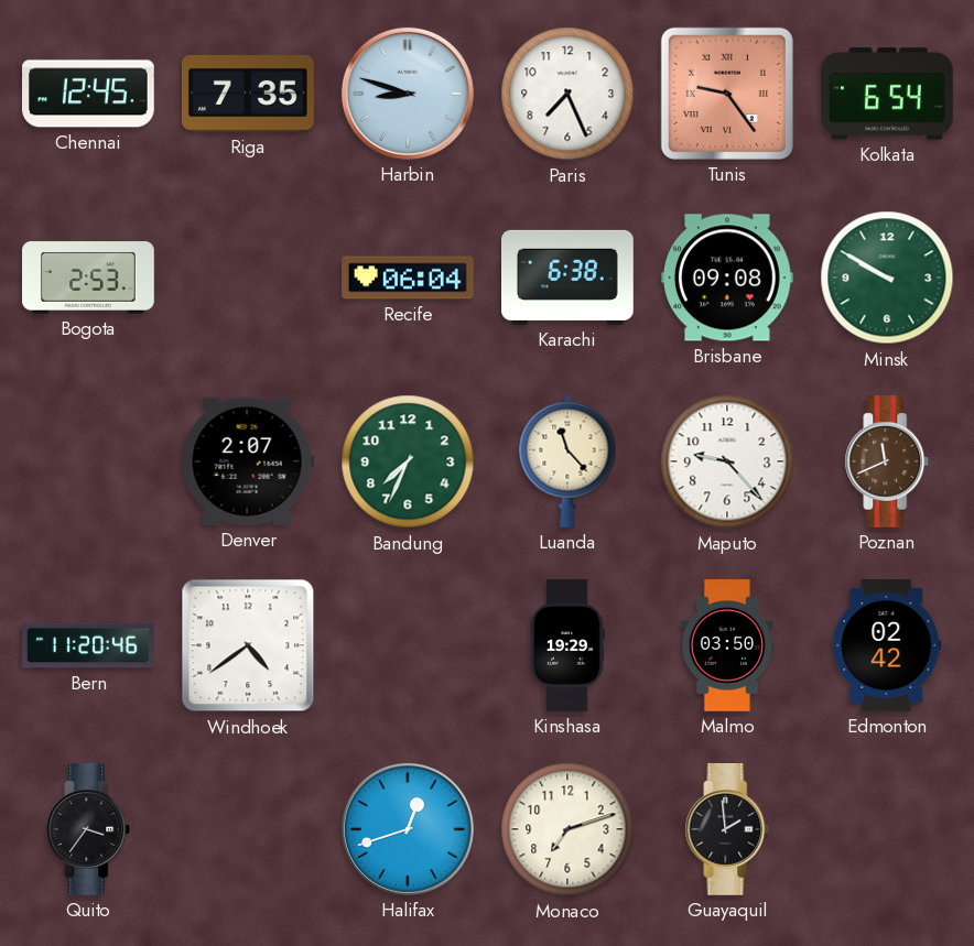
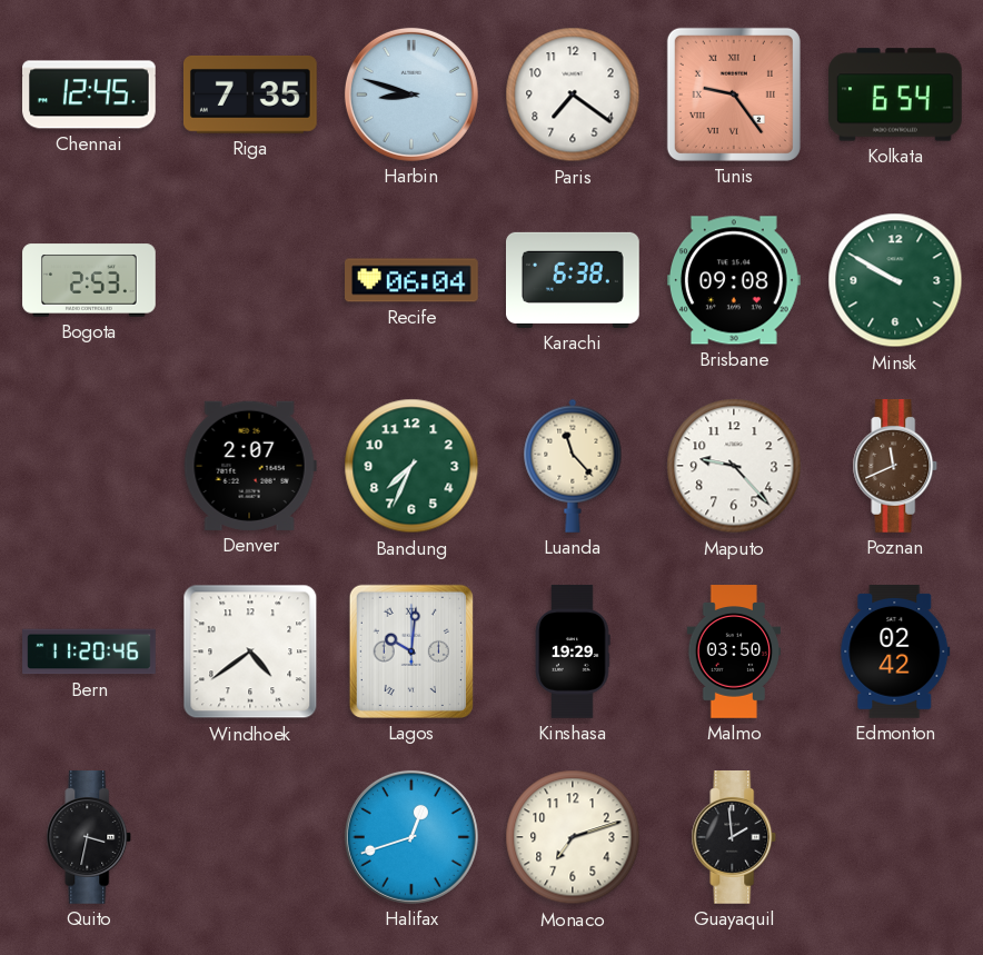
Paris: 7:26 -> 7:21
Lagos: none -> 10:01
Quito: 3:36 -> 3:32
